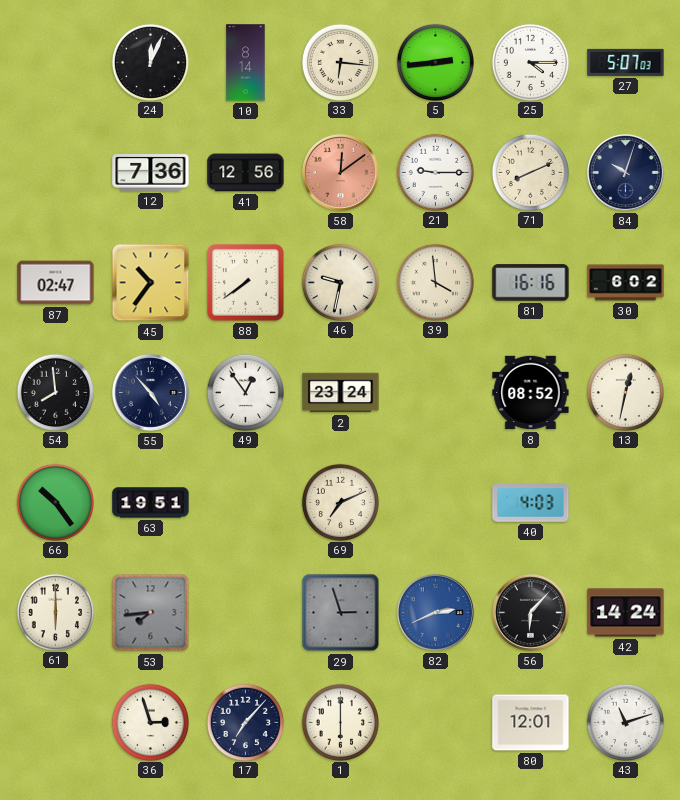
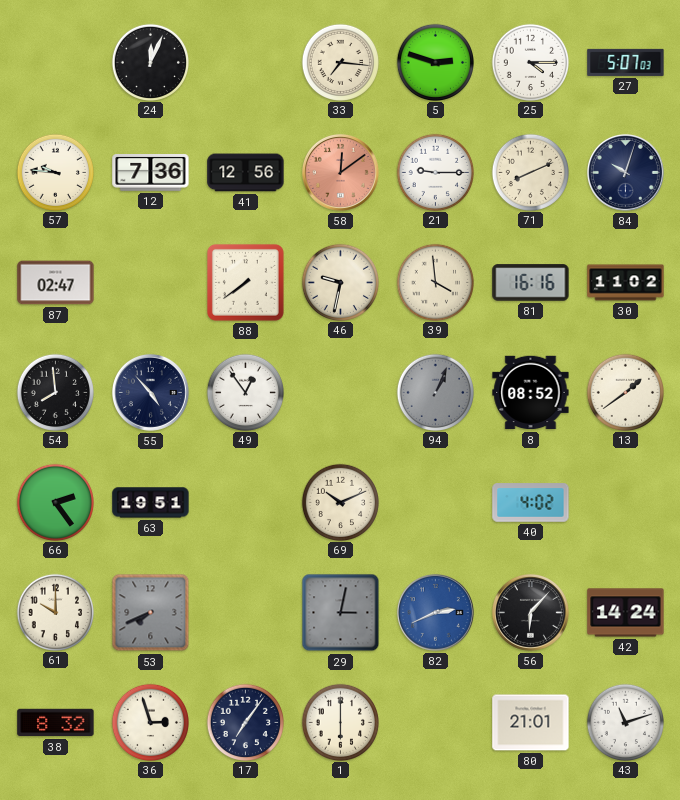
10: 8:14 -> none
33: 6:16 -> 7:16
5: 2:44 -> 2:48
57: none -> 9:46
45: 10:36 -> none
30: 6:02 -> 11:02
2: 23:24 -> none
94: none -> 1:04
13: 12:32 -> 1:39
66: 10:24 -> 2:24
69: 7:11 -> 10:11
40: 4:03 -> 4:02
61: 6:00 -> 10:00
53: 7:44 -> 7:41
29: 2:57 -> 3:02
38: none -> 8:32
17: 7:07 -> 7:06
80: 12:01 -> 21:01
